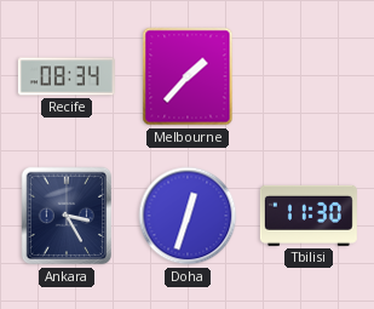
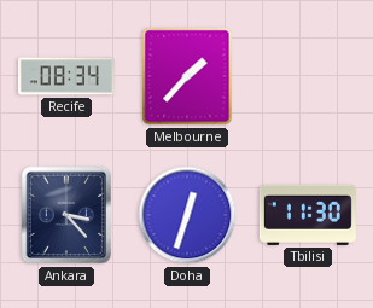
Ankara: 3:25 -> 3:23
